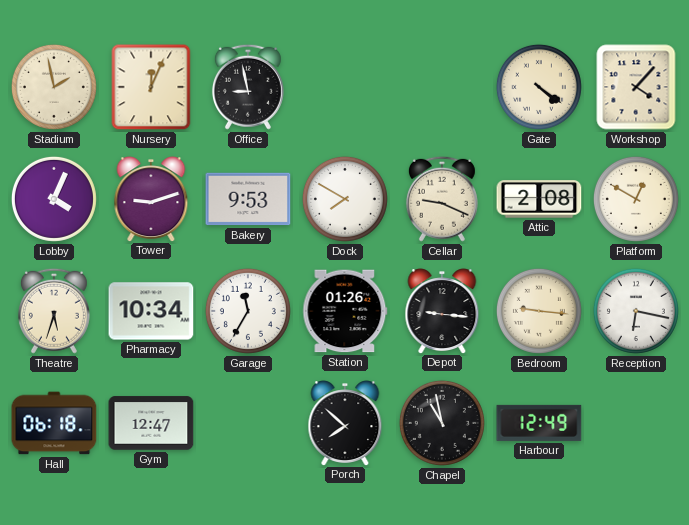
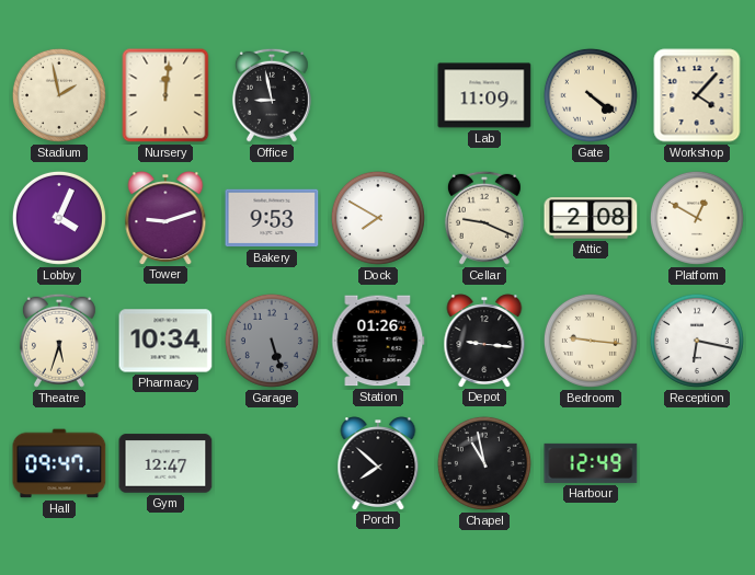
Nursery: 12:04 -> 12:01
Lab: none -> 11:09
Garage: 11:35 -> 5:27
Garage dial: white -> grey
Hall: 06:18 -> 09:47
